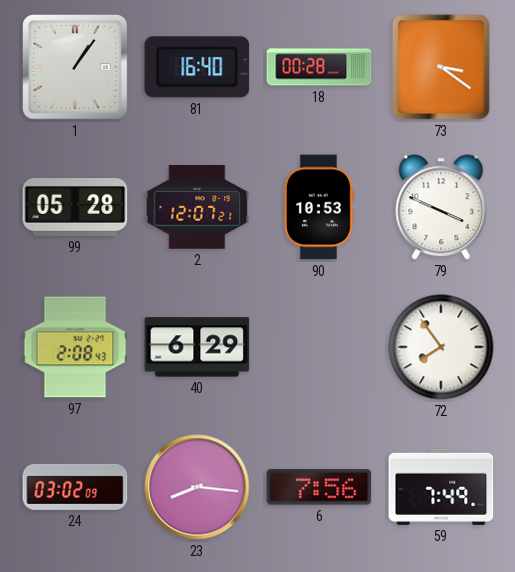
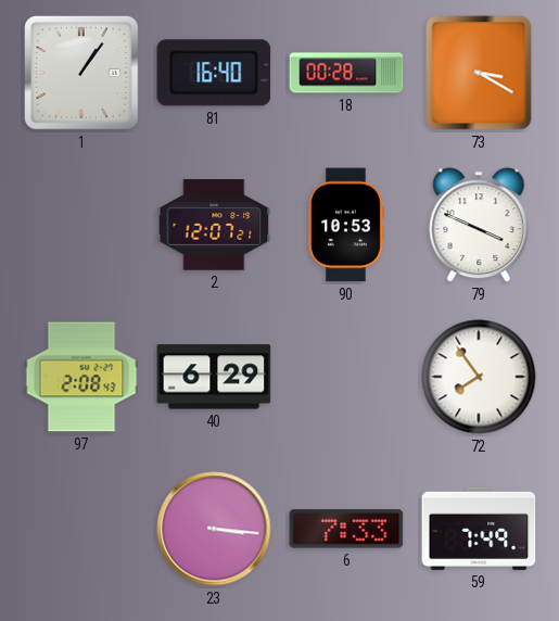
73: 3:21 -> 3:20
99: 05:28 -> none
24: 03:02 -> none
23: 8:16 -> 3:16
6: 7:56 -> 7:33
